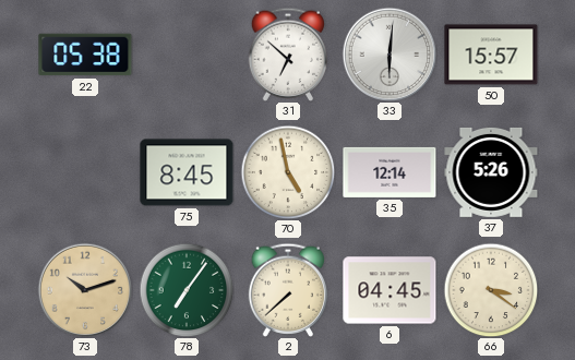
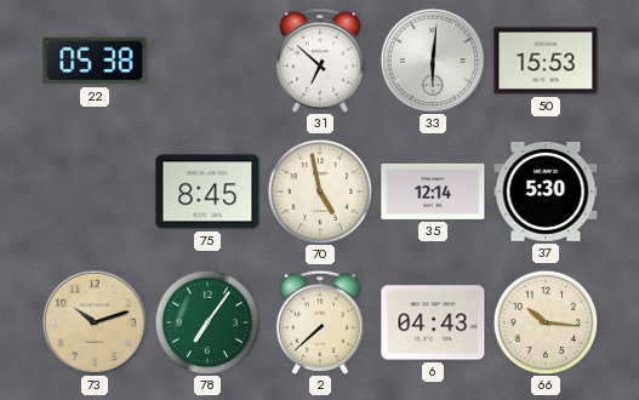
50: 15:57 -> 15:53
37: 5:26 -> 5:30
6: 04:45 -> 04:43
66: 3:21 -> 10:16
